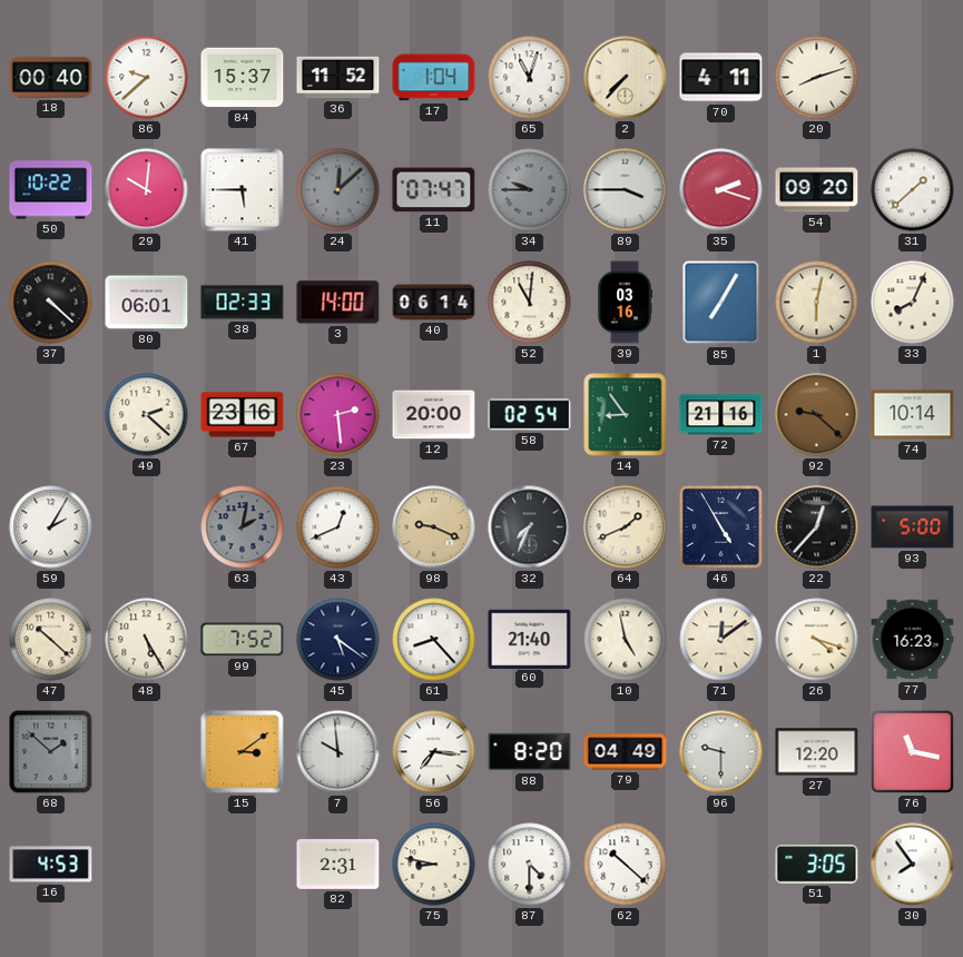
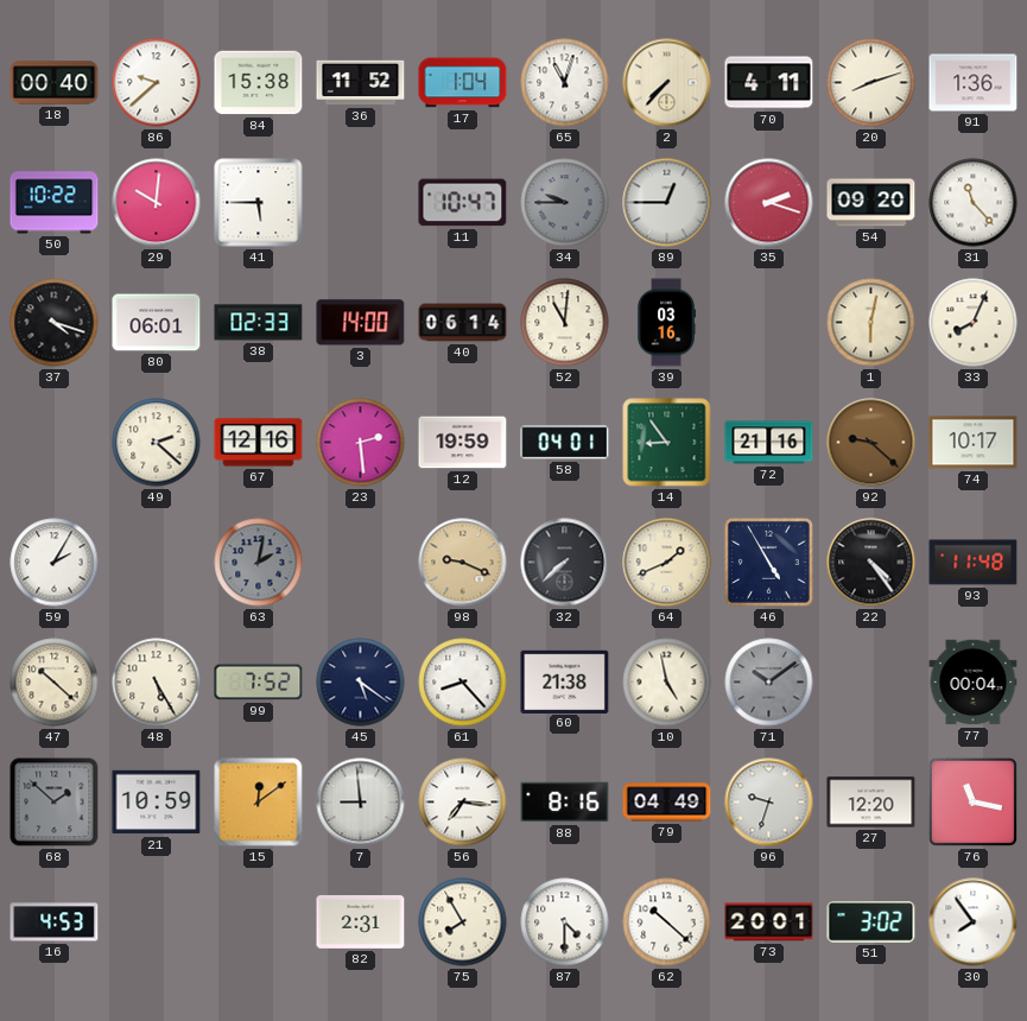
84: 15:37 -> 15:38
91: none -> 1:36
24: 12:08 -> none
11: 07:47 -> 10:47
89: 3:45 -> 12:45
31: 1:38 -> 11:23
37: 4:22 -> 4:18
85: 7:05 -> none
67: 23:16 -> 12:16
12: 20:00 -> 19:59
58: 02:54 -> 04:01
74: 10:14 -> 10:17
43: 12:41 -> none
32: 7:34 -> 7:38
22: 12:37 -> 4:24
93: 5:00 -> 11:48
60: 21:40 -> 21:38
71: 12:09 -> 10:09
71 dial: cream -> grey
26: 4:18 -> none
77: 16:23 -> 00:04
21: none -> 10:59
15: 3:09 -> 12:09
7: 9:59 -> 8:59
88: 8:20 -> 8:16
96: 9:30 -> 9:33
75: 8:47 -> 7:55
73: none -> 20:01
51: 3:05 -> 3:02
